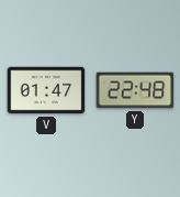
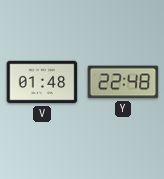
V: 01:47 -> 01:48
